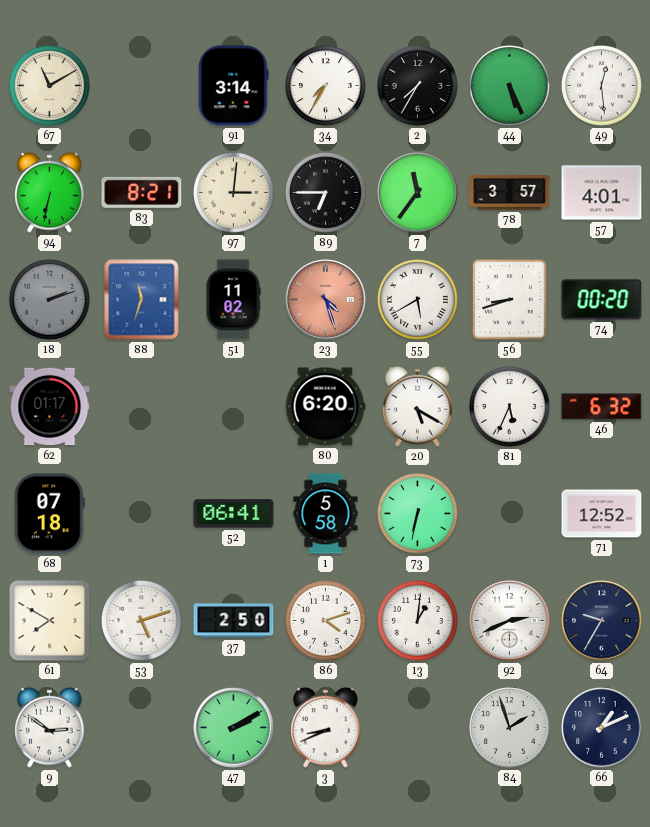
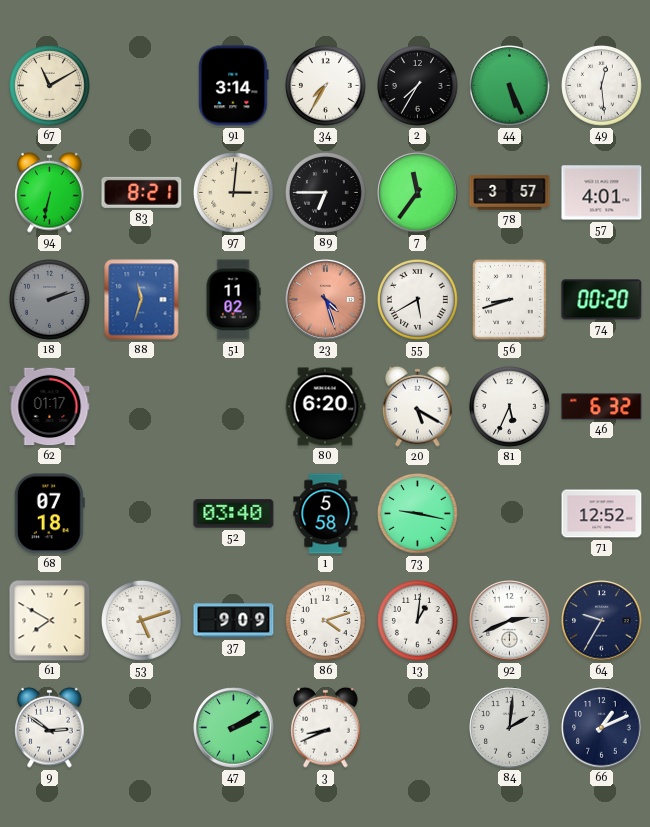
52: 06:41 -> 03:40
73: 6:32 -> 9:17
37: 2:50 -> 9:09
84: 1:57 -> 2:01
